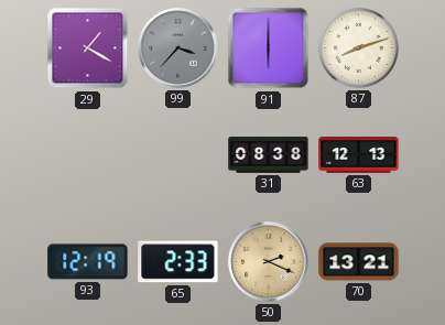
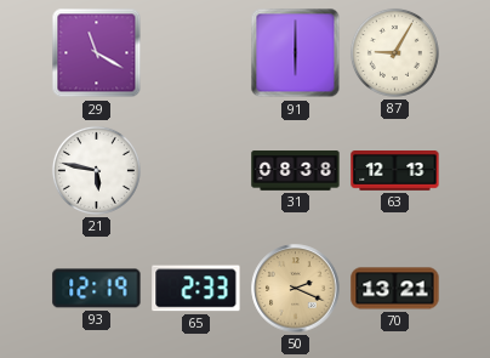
29: 1:20 -> 11:20
99: 3:37 -> none
87: 8:12 -> 9:05
21: none -> 5:47
